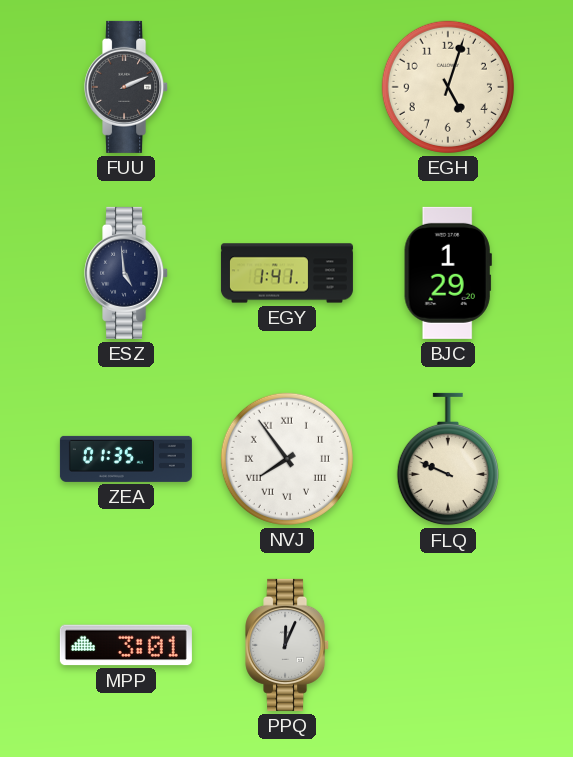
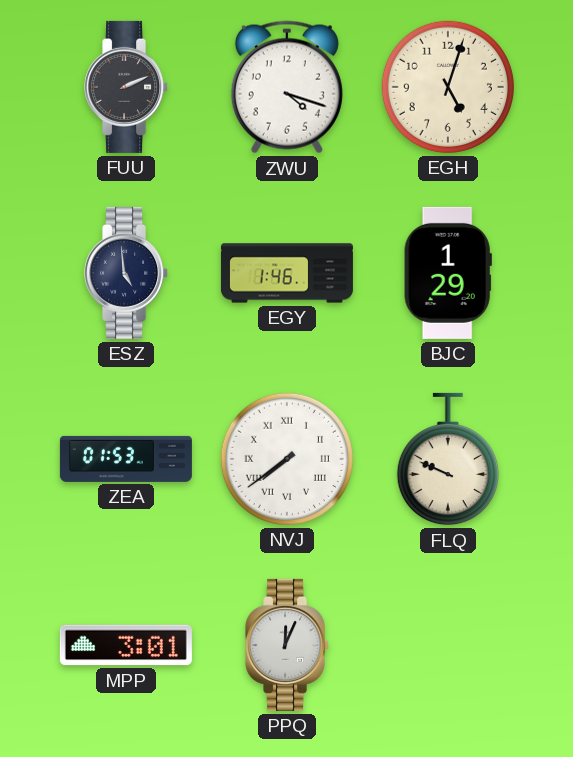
ZWU: none -> 4:18
EGY: 1:41 -> 1:46
ZEA: 01:35 -> 01:53
NVJ: 7:54 -> 7:39
